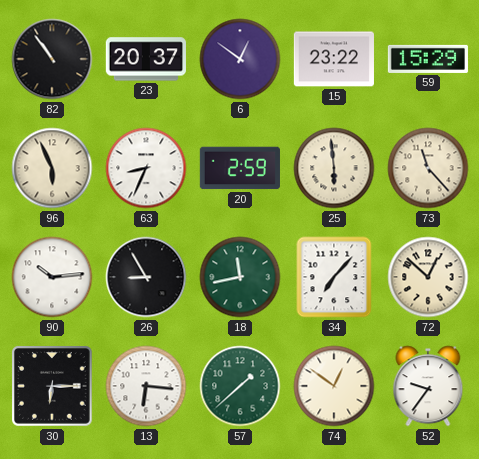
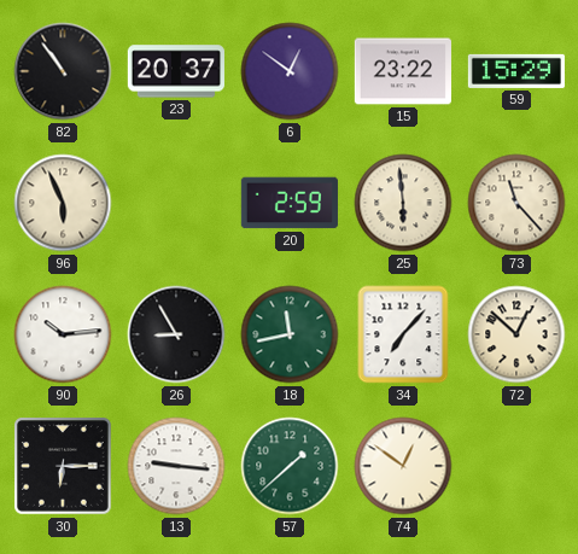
63: 8:34 -> none
13: 6:16 -> 9:16
52: 9:36 -> none
